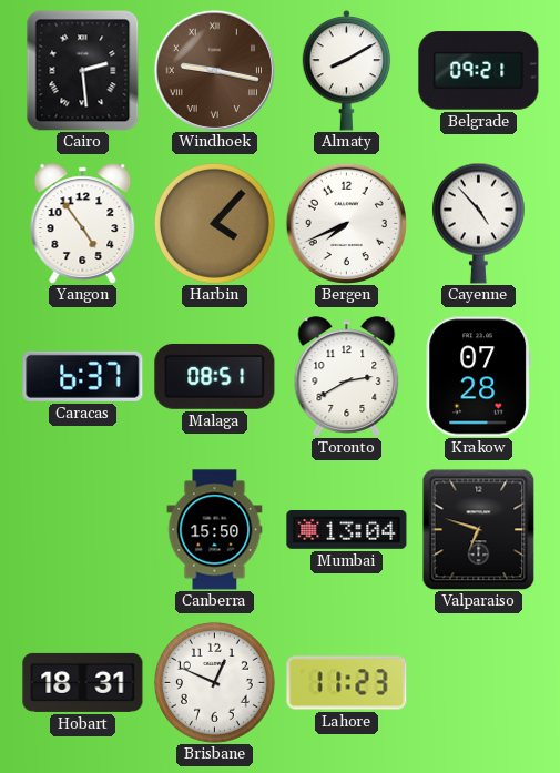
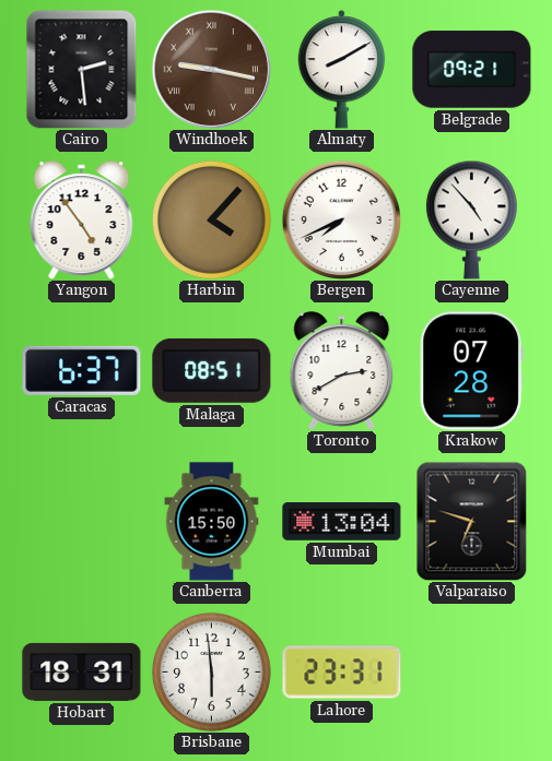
Brisbane: 12:49 -> 5:59
Lahore: 11:23 -> 23:31
